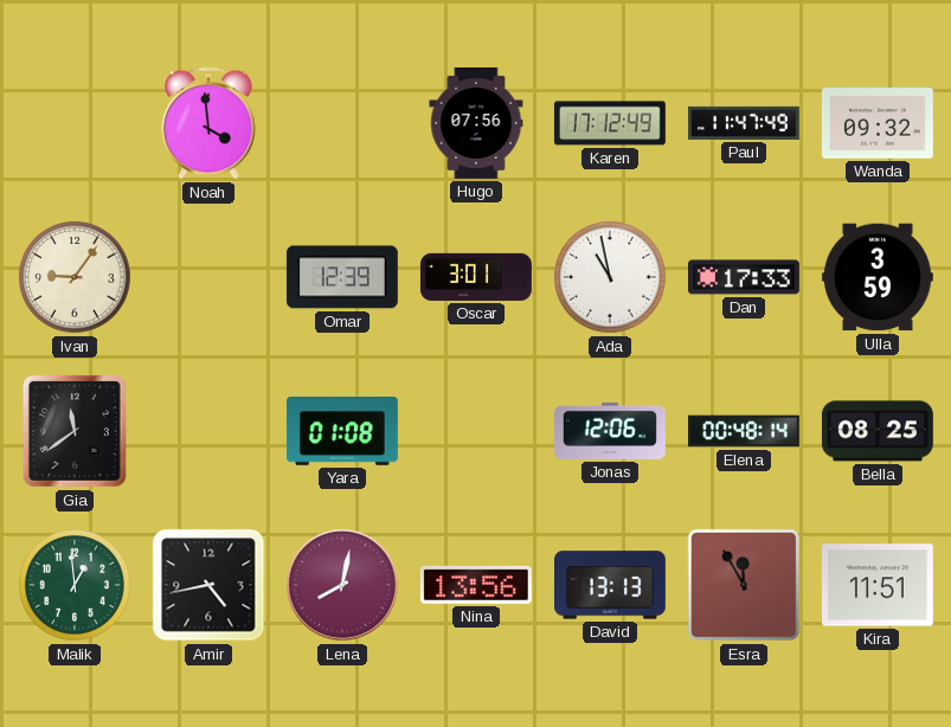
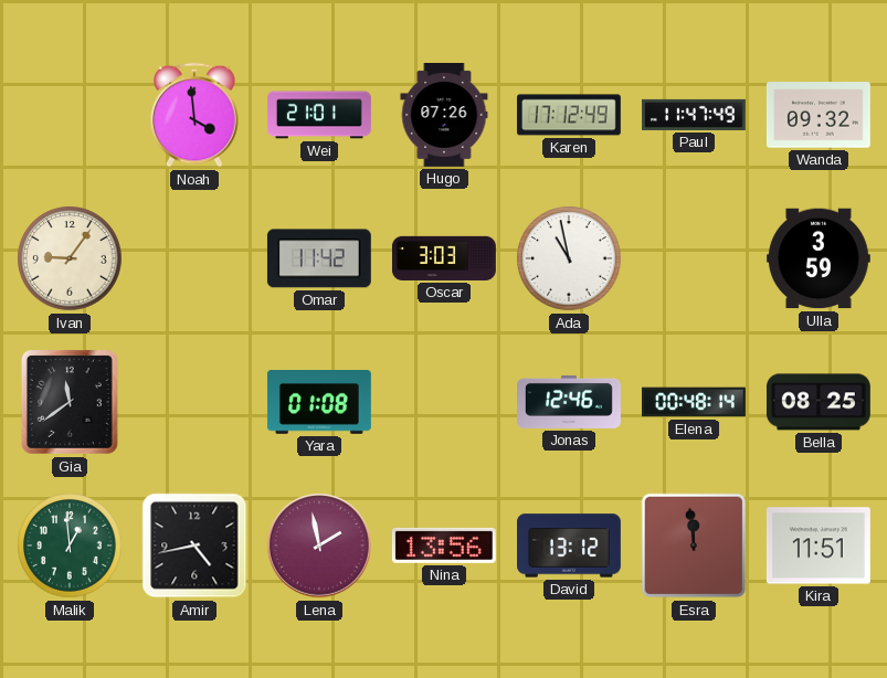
Wei: none -> 21:01
Hugo: 07:56 -> 07:26
Omar: 12:39 -> 11:42
Oscar: 3:01 -> 3:03
Dan: 17:33 -> none
Jonas: 12:06 -> 12:46
Lena: 8:02 -> 1:58
David: 13:13 -> 13:12
Esra: 11:55 -> 11:59
